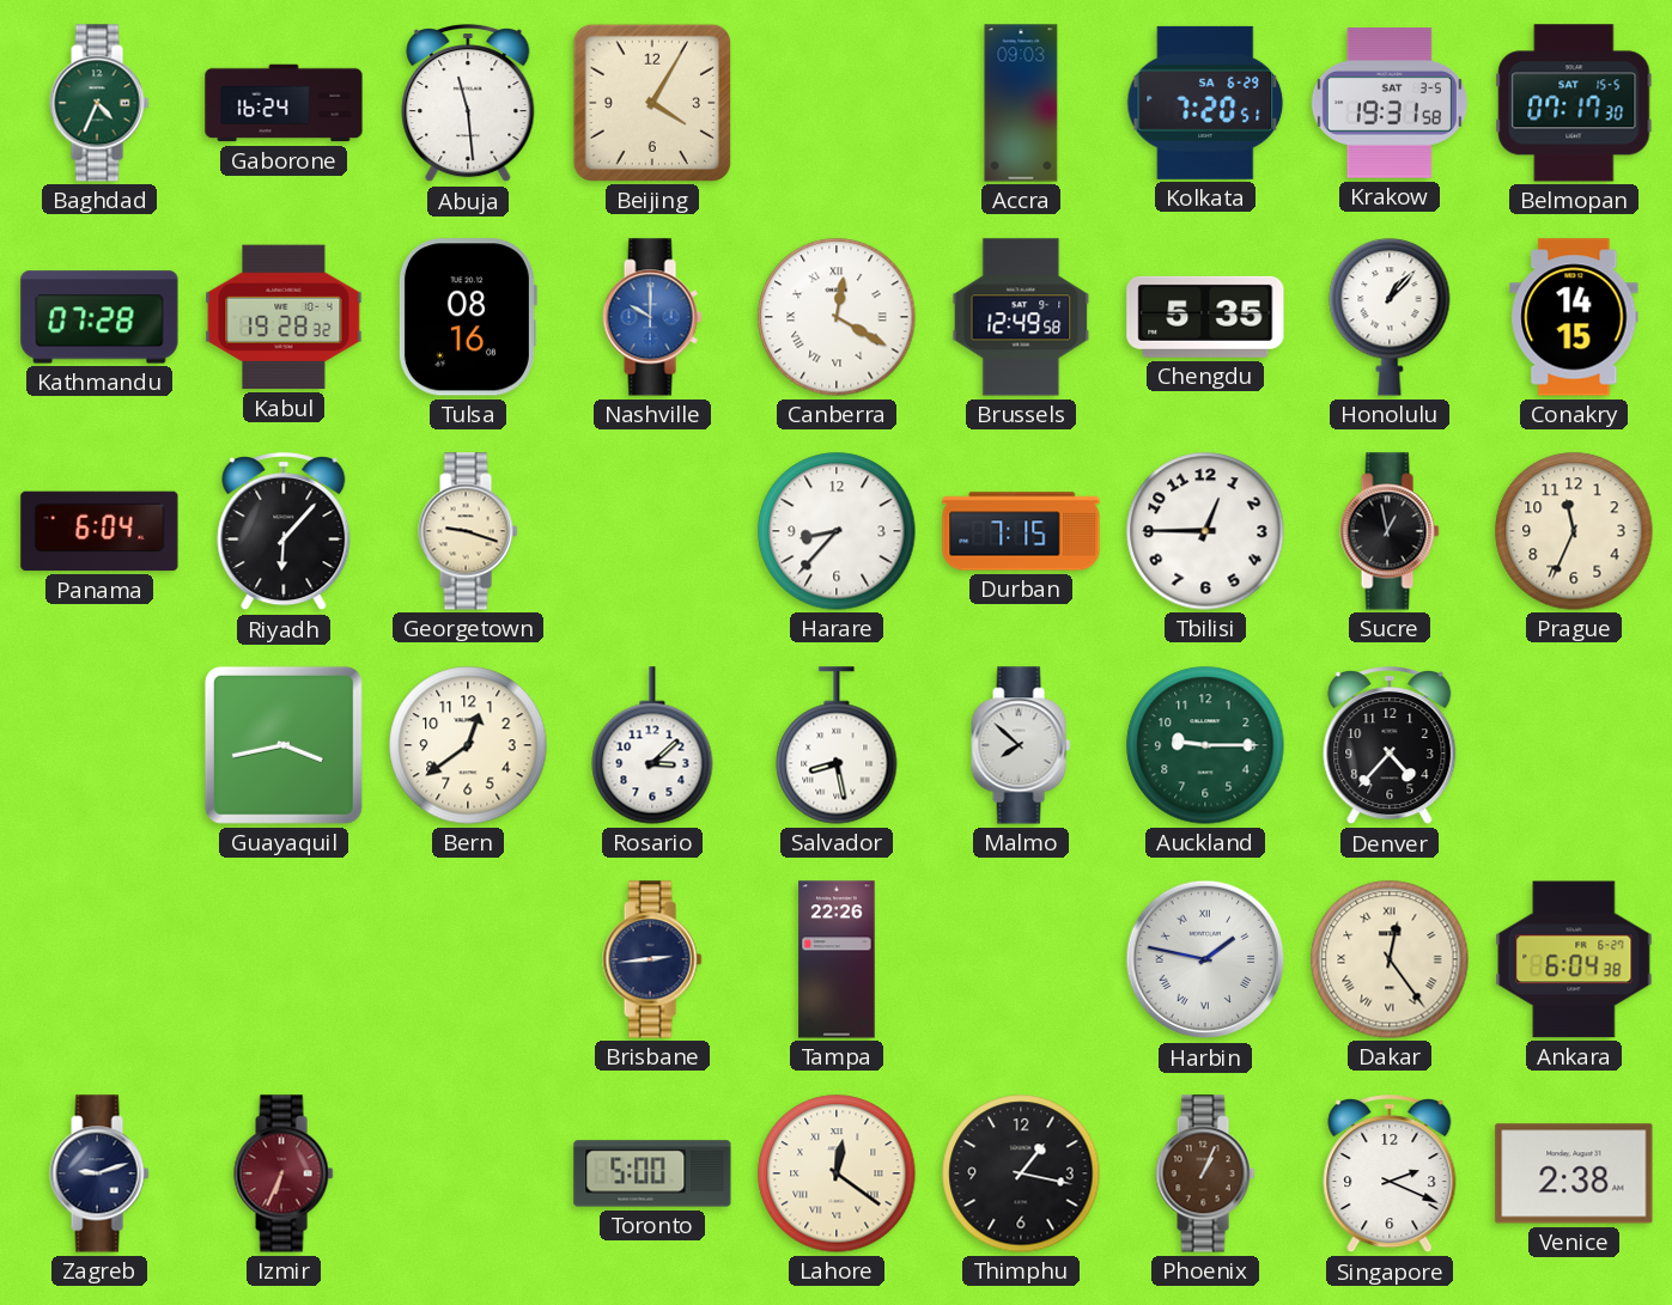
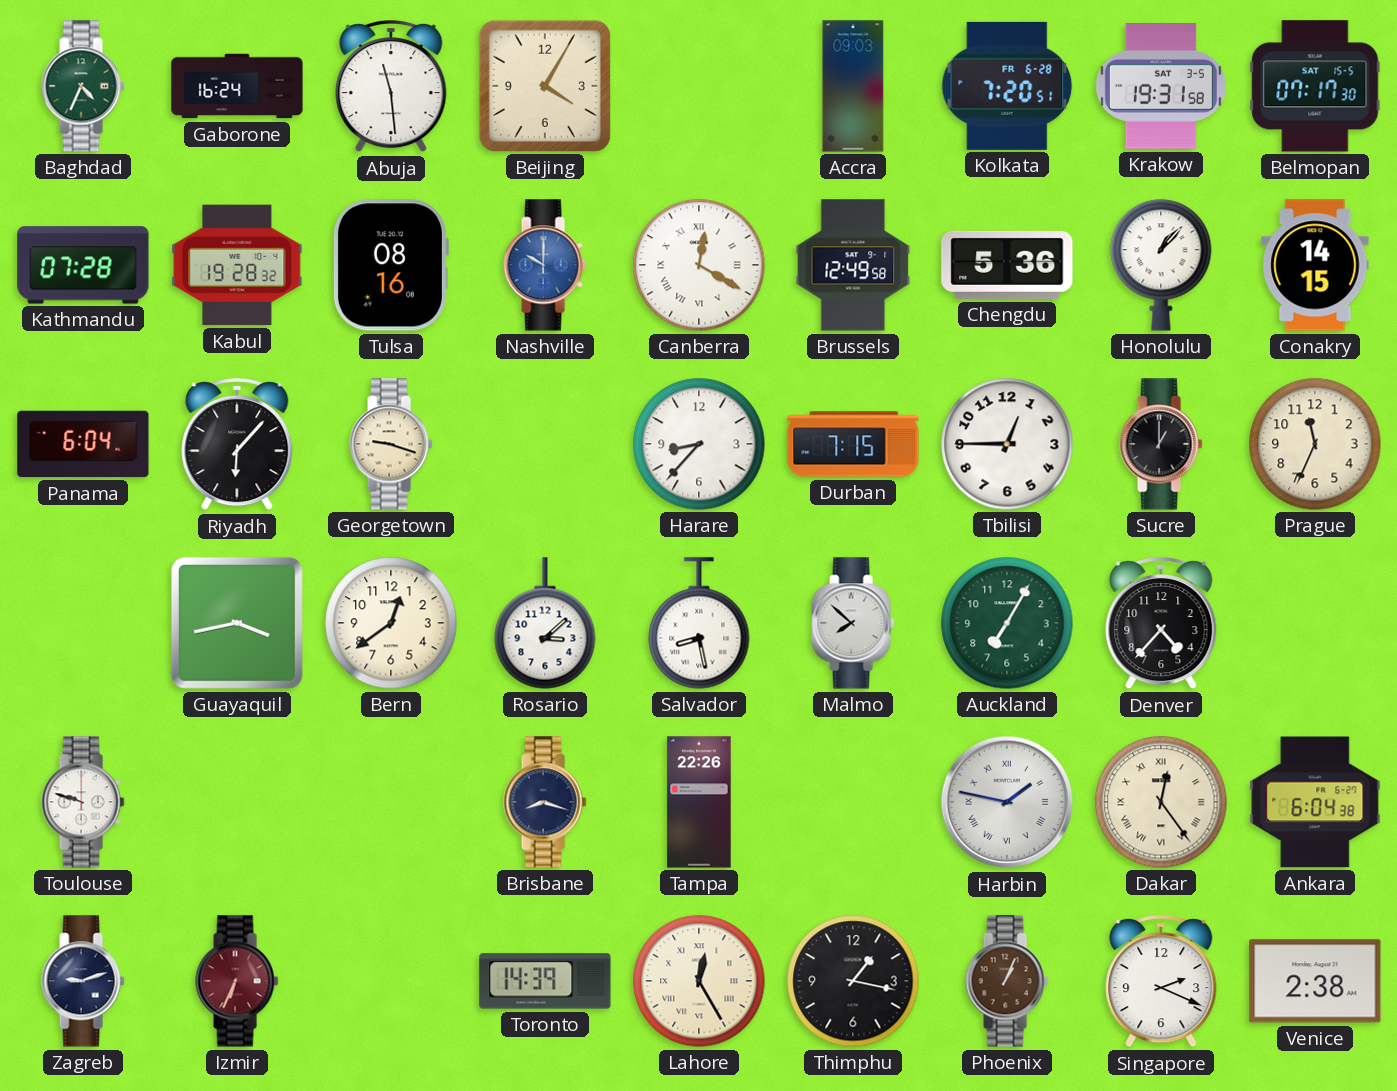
Kolkata date: SA 6-29 -> FR 6-28
Chengdu: 5:35 -> 5:36
Sucre: 12:58 -> 1:00
Auckland: 9:15 -> 7:05
Toulouse: none -> 9:48
Brisbane: 2:44 -> 8:18
Toronto: 5:00 -> 14:39
Lahore: 12:21 -> 12:25
